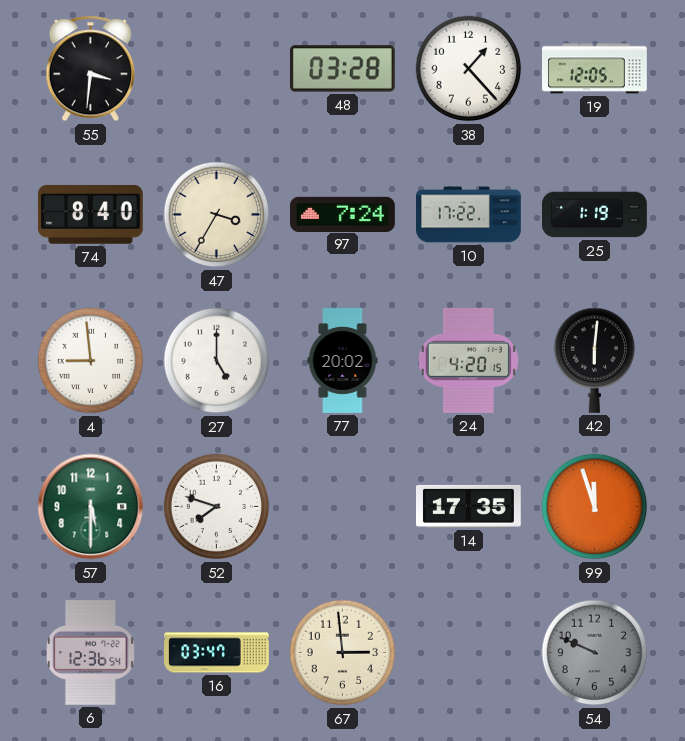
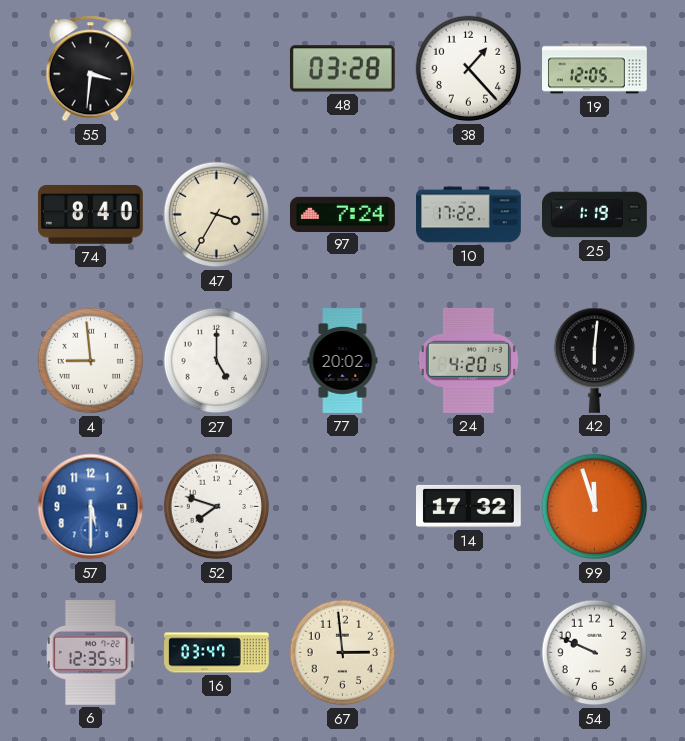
57 dial: green -> blue
14: 17:35 -> 17:32
6: 12:36 -> 12:35
54 dial: grey -> white
